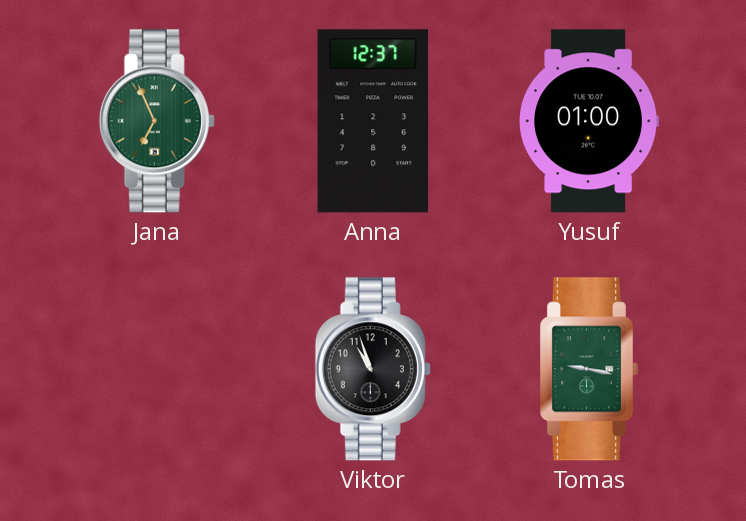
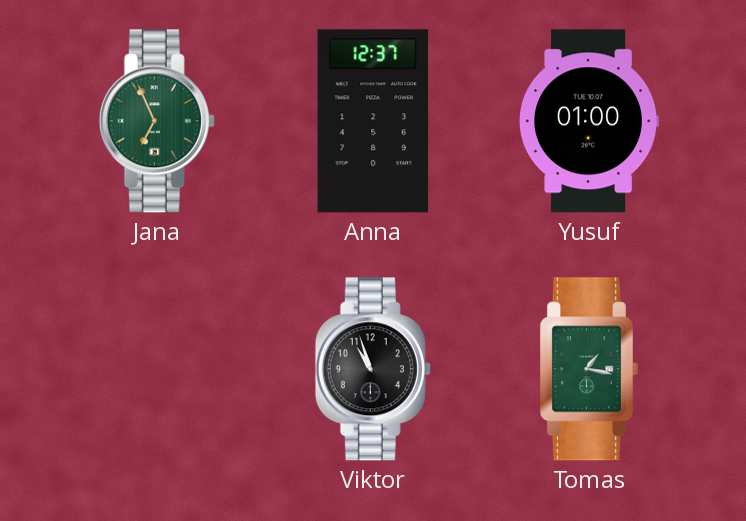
Tomas: 9:17 -> 1:17
